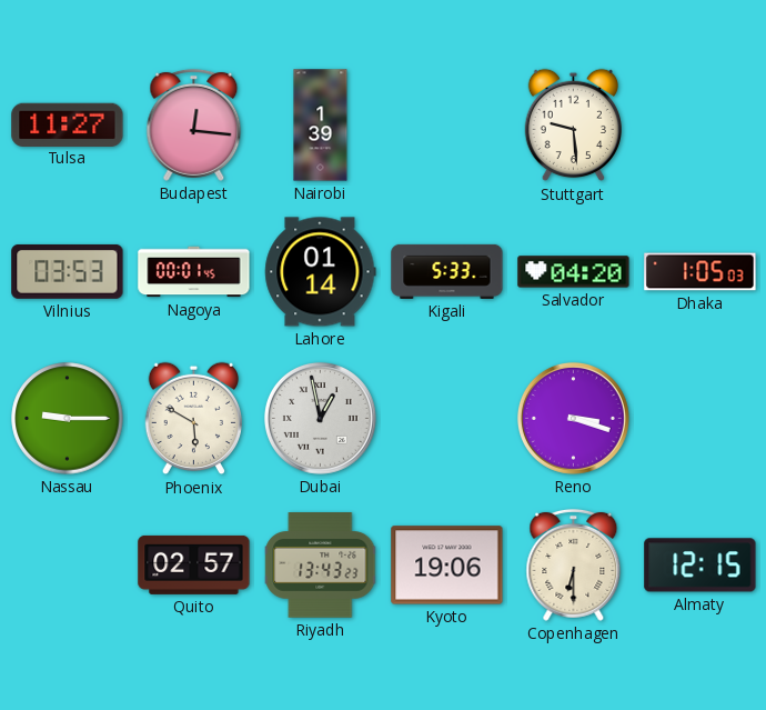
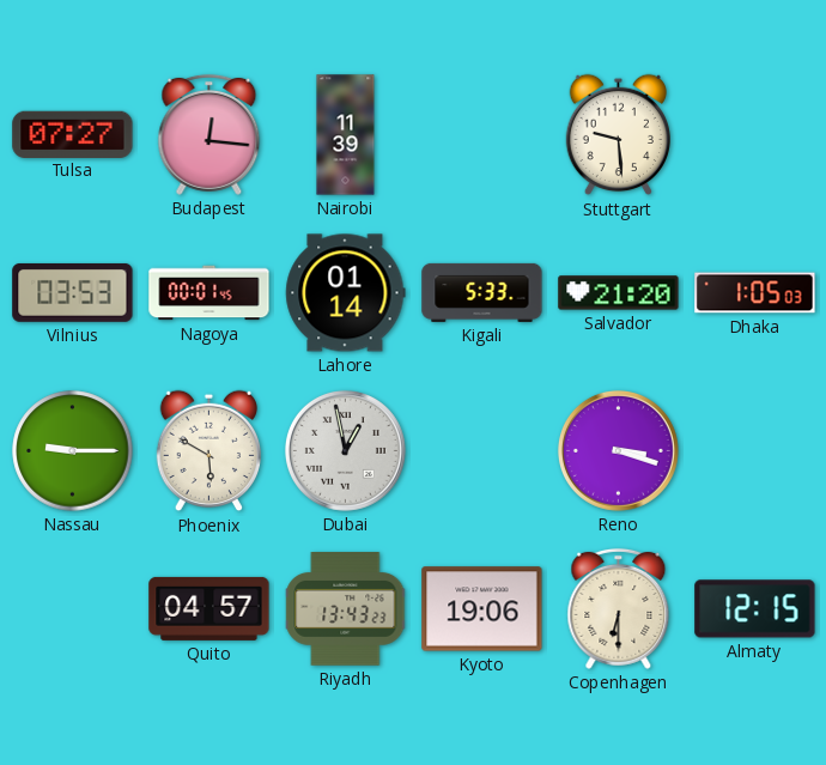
Tulsa: 11:27 -> 07:27
Nairobi: 1:39 -> 11:39
Salvador: 04:20 -> 21:20
Quito: 02:57 -> 04:57
